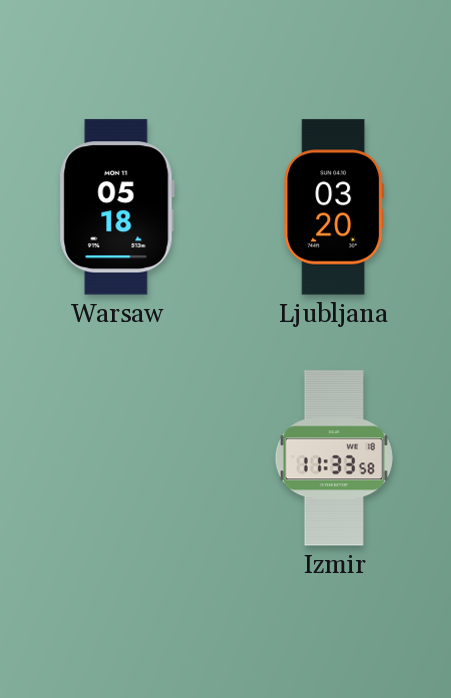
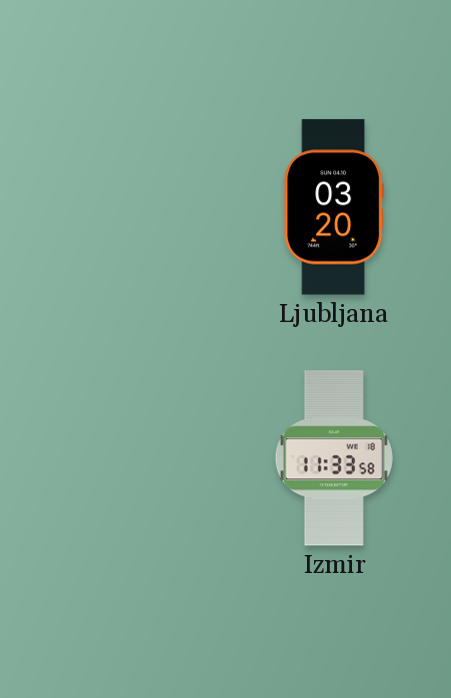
Warsaw: 05:18 -> none
